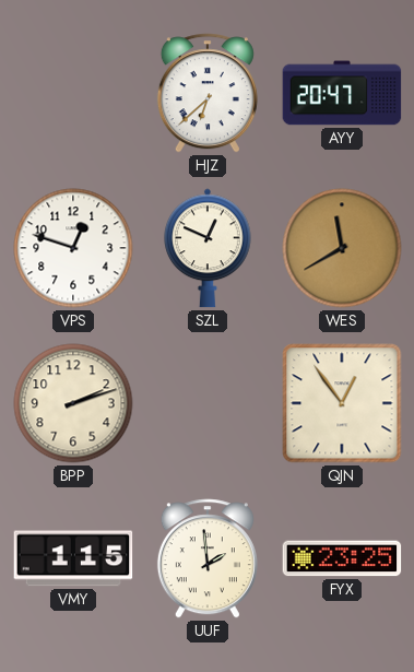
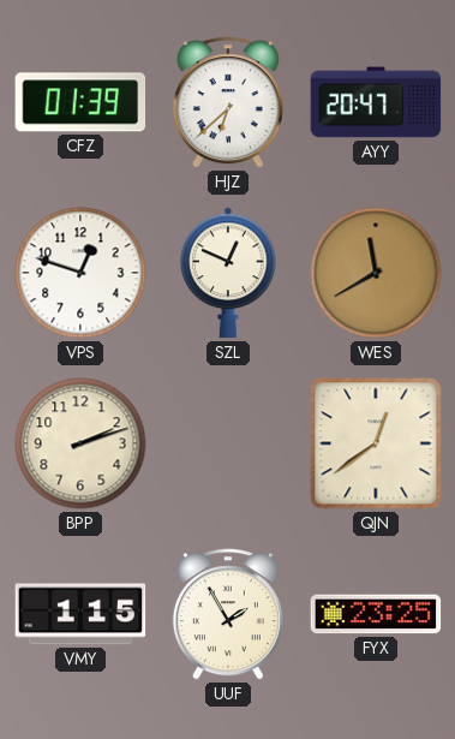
CFZ: none -> 01:39
QJN: 12:54 -> 12:39
UUF: 1:59 -> 1:55
